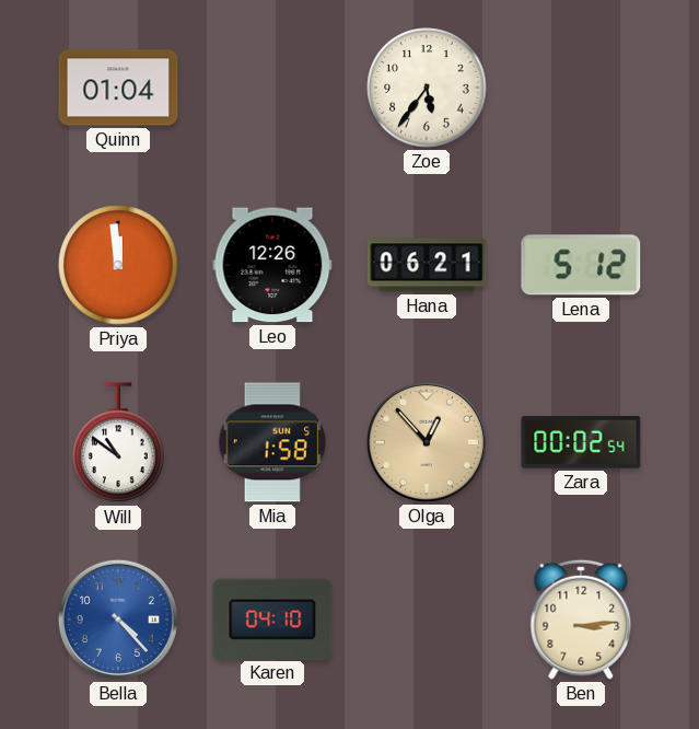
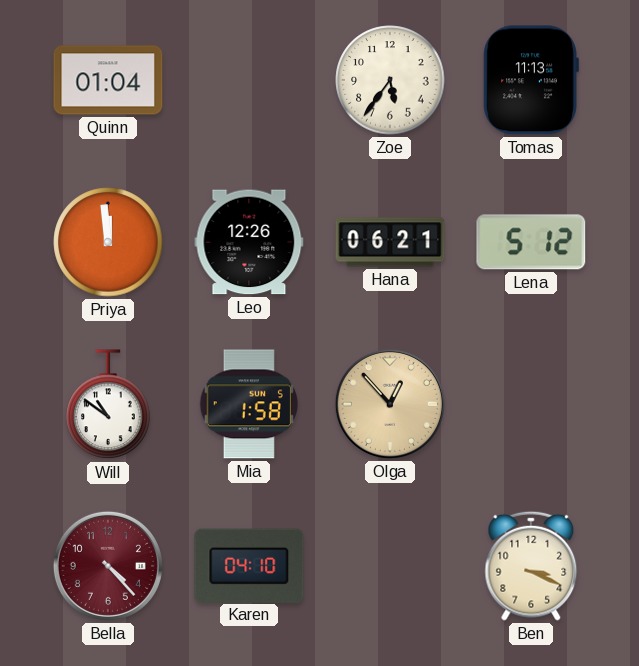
Tomas: none -> 11:13
Zara: 00:02 -> none
Bella dial: blue -> burgundy
Ben: 3:14 -> 3:19
